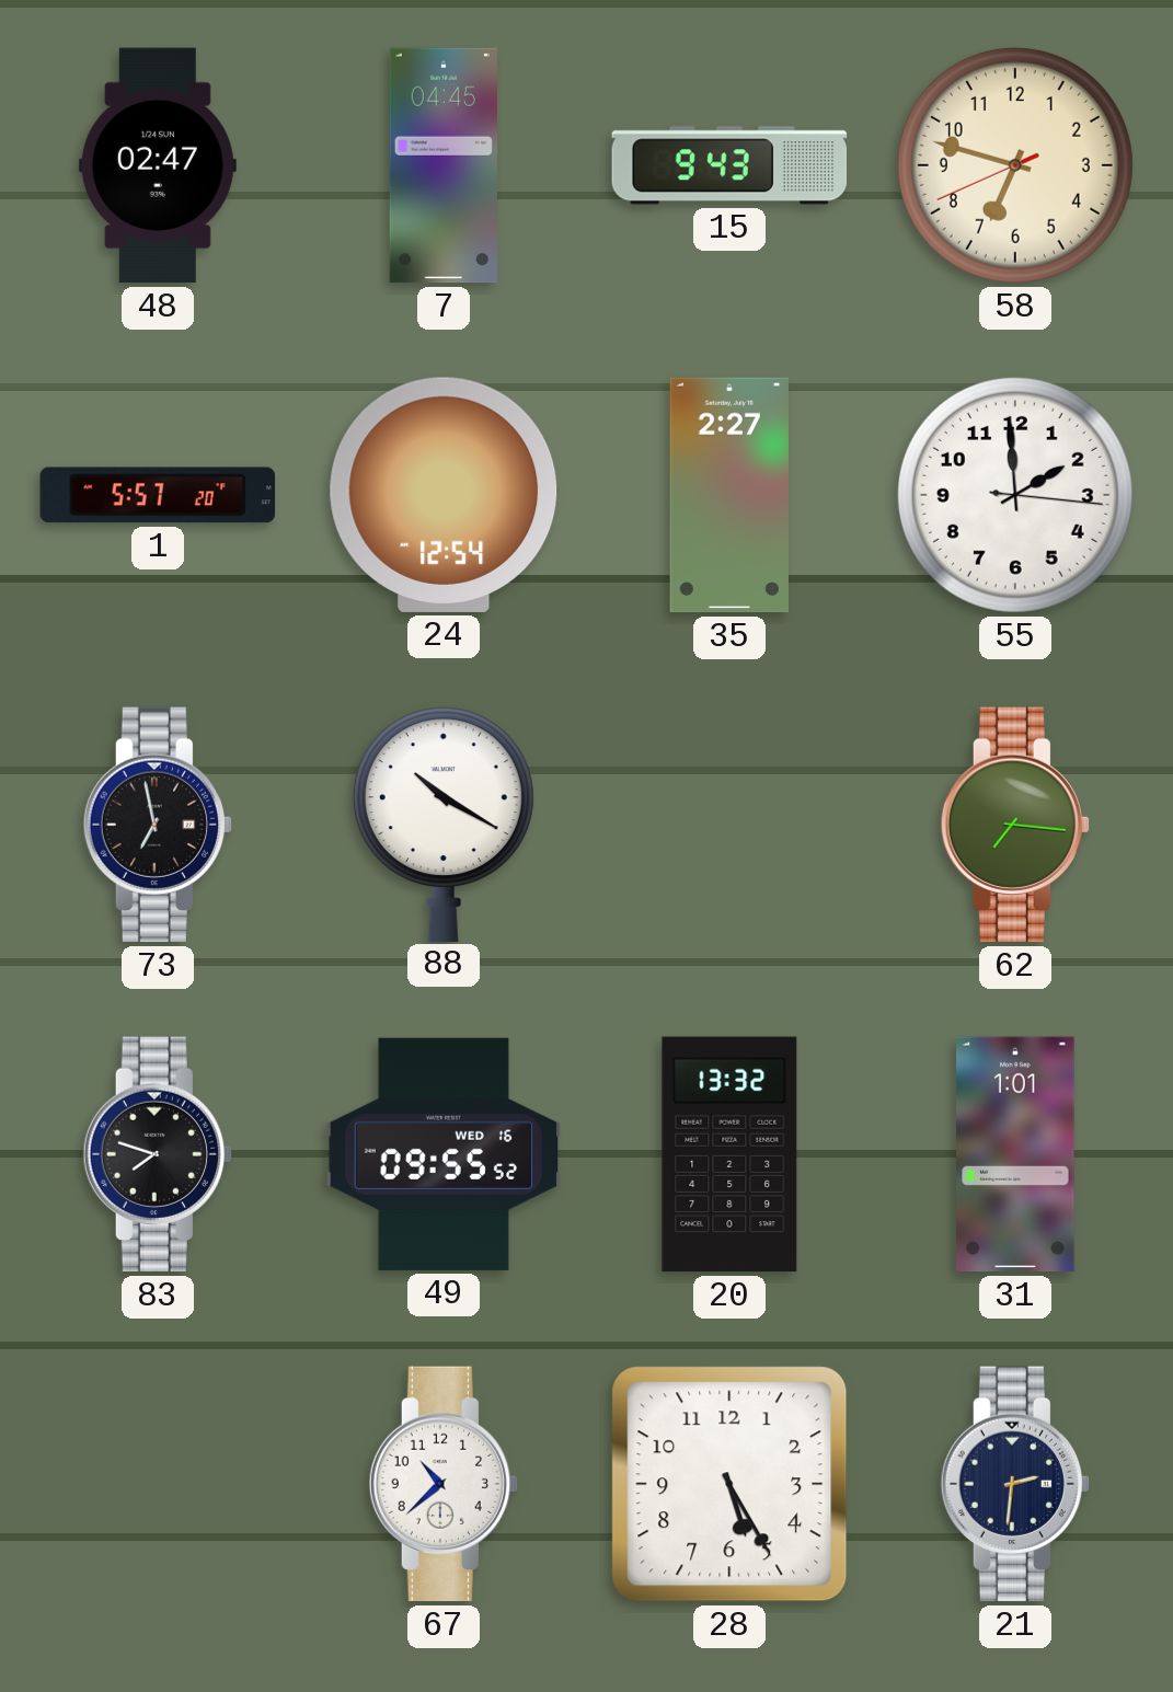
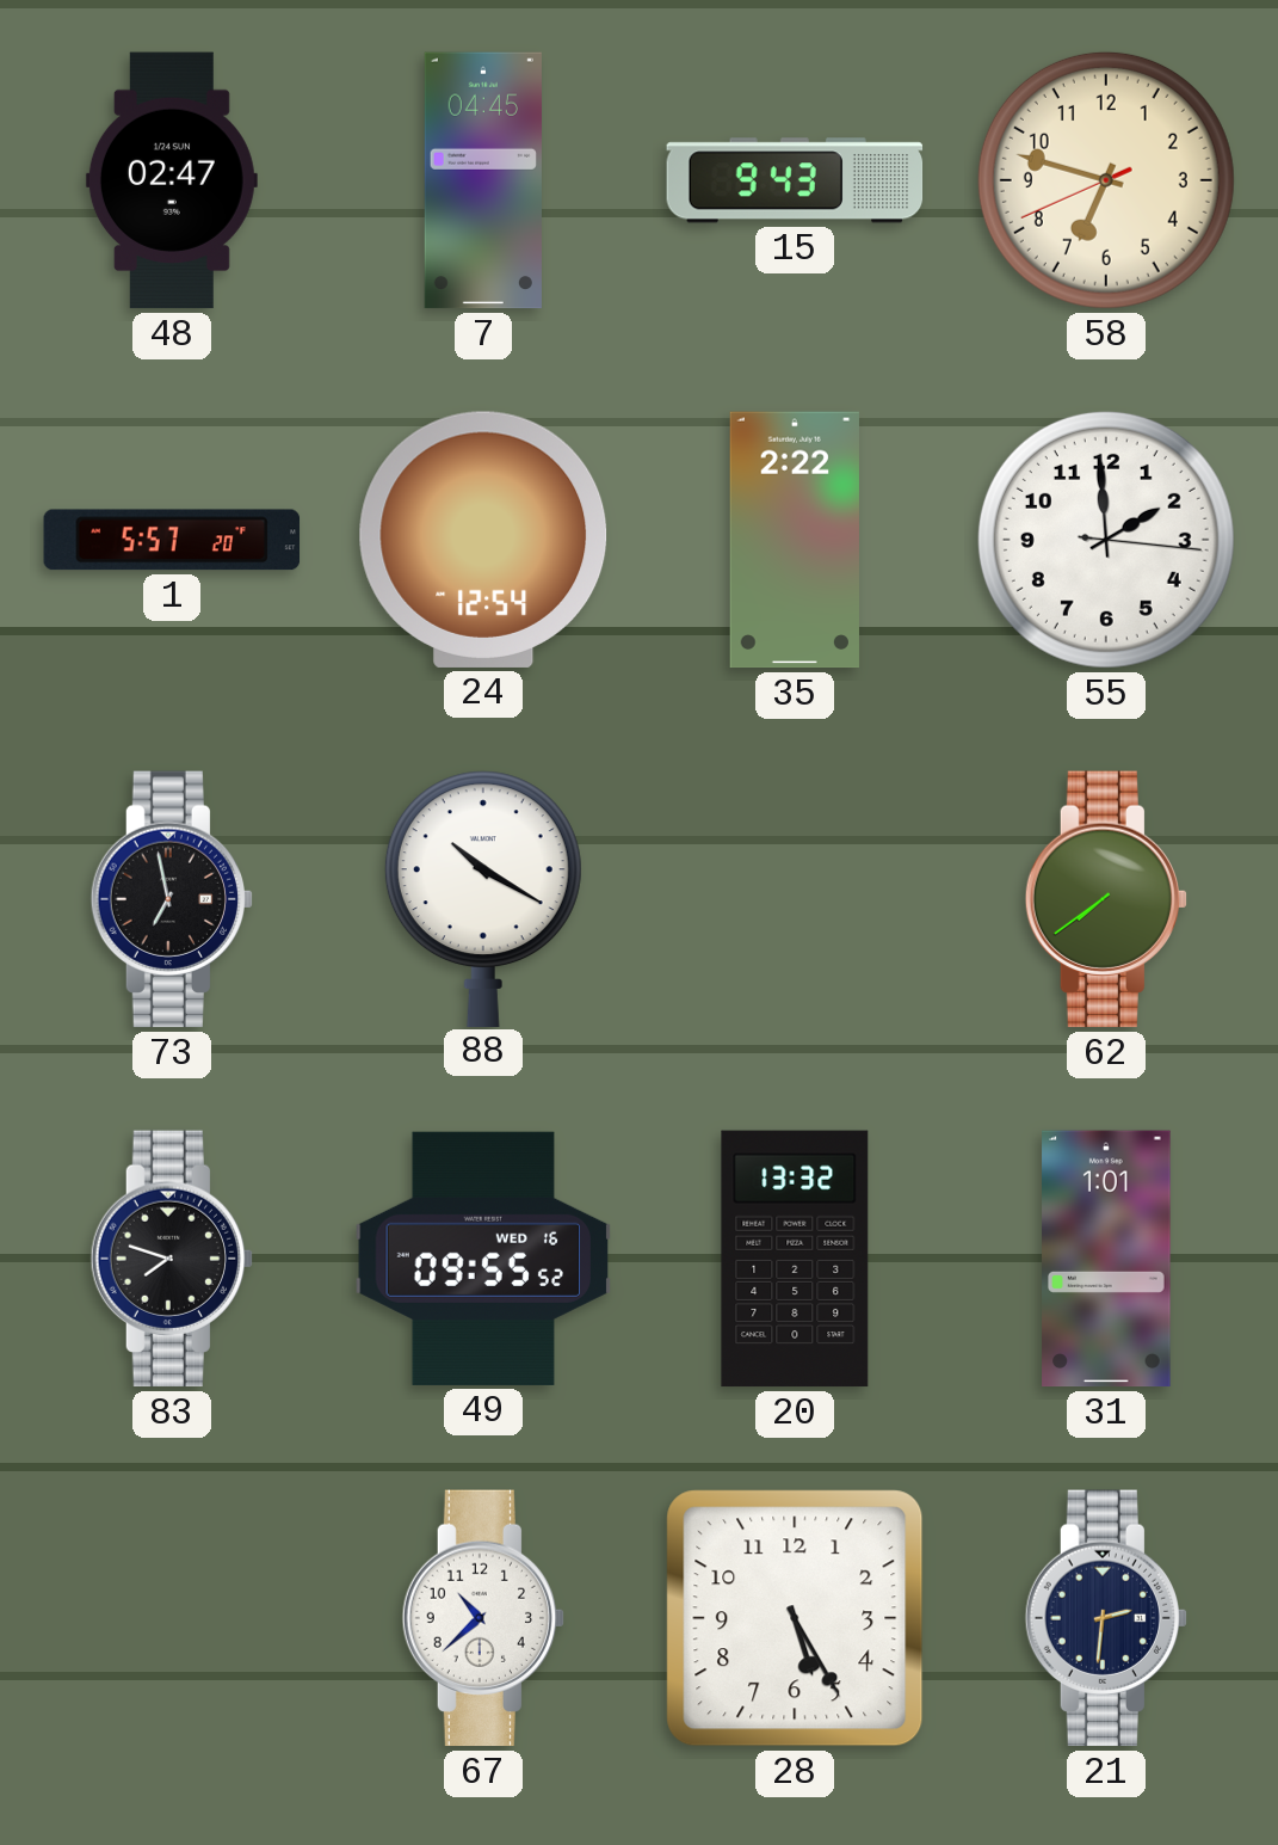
35: 2:27 -> 2:22
62: 7:16 -> 7:39
